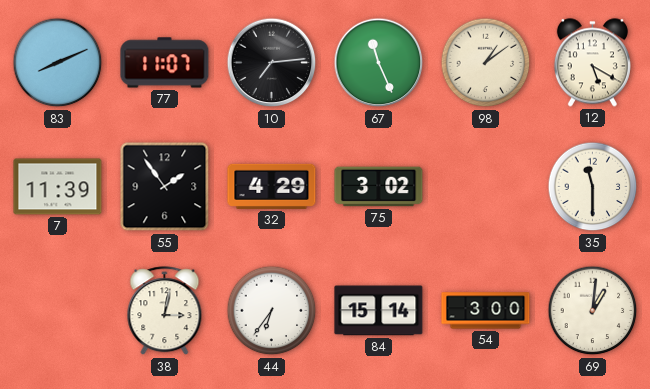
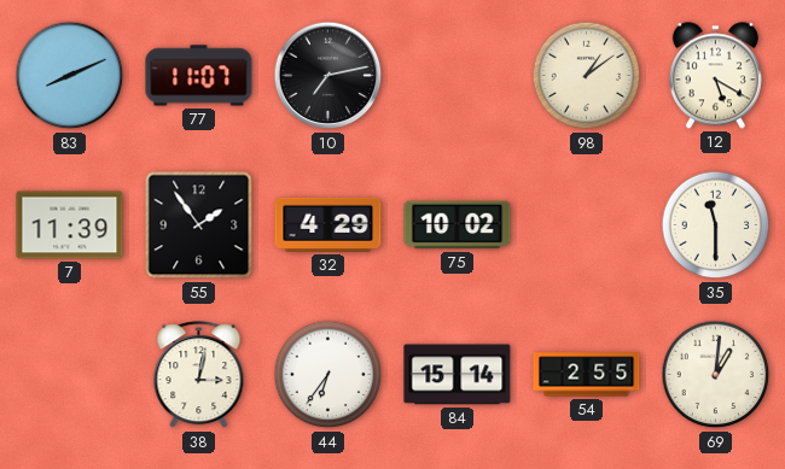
10: 7:14 -> 7:13
67: 11:26 -> none
75: 3:02 -> 10:02
54: 3:00 -> 2:55
